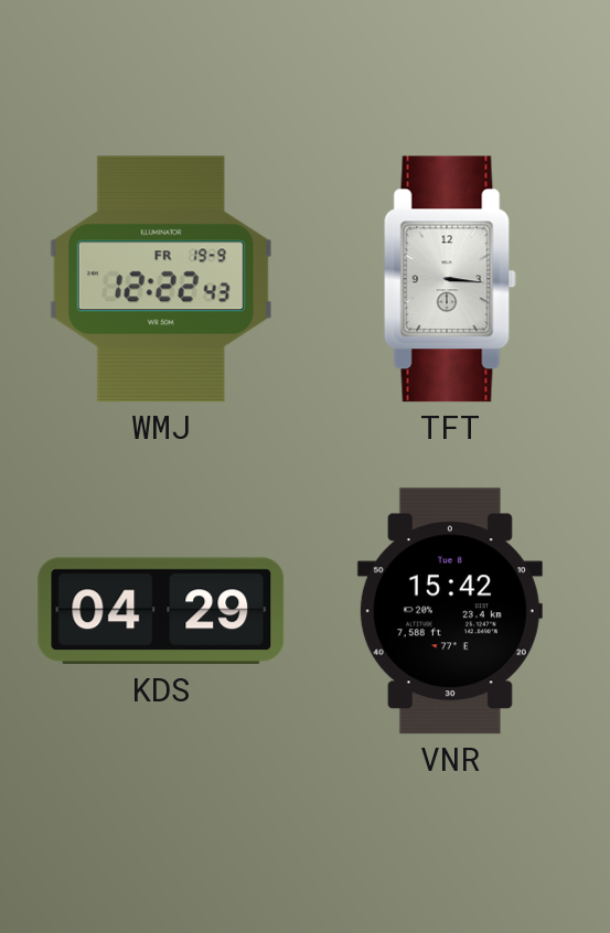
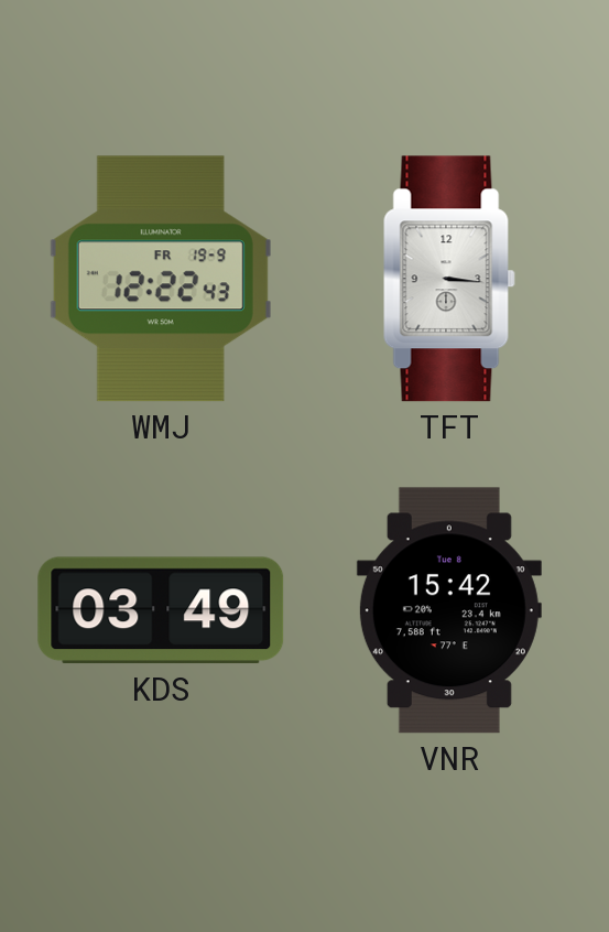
KDS: 04:29 -> 03:49
